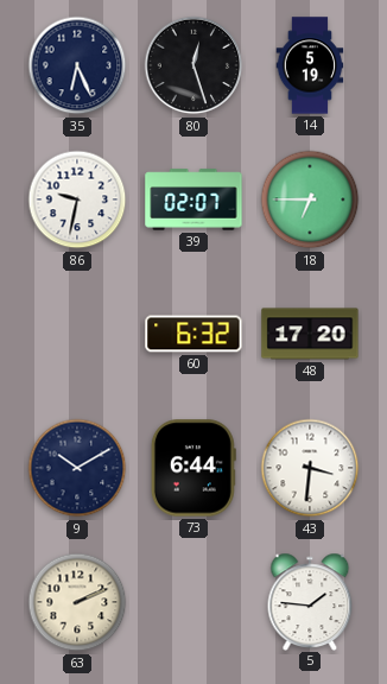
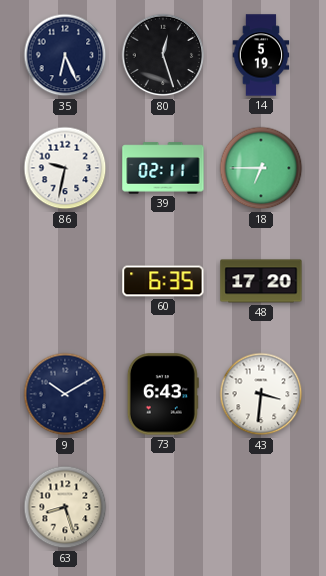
39: 02:07 -> 02:11
60: 6:32 -> 6:35
73: 6:44 -> 6:43
63: 2:11 -> 8:27
5: 1:46 -> none
